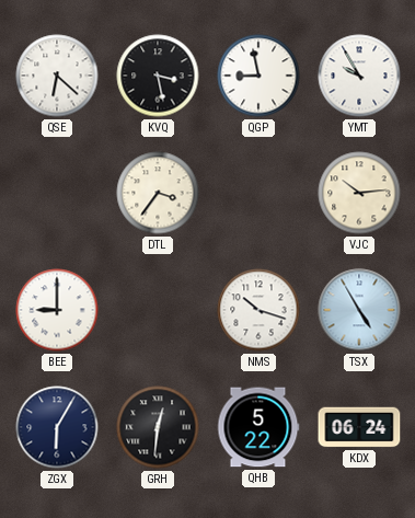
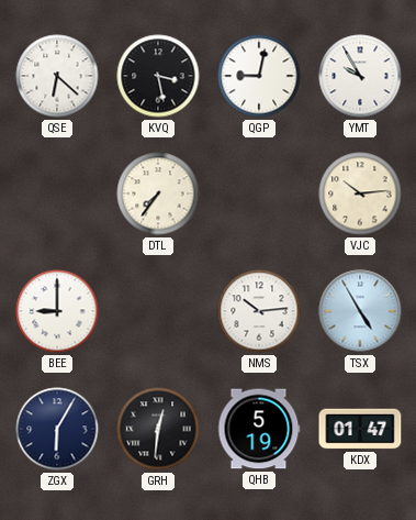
QGP: 8:58 -> 9:02
DTL: 3:36 -> 7:36
NMS: 10:18 -> 10:14
QHB: 5:22 -> 5:19
KDX: 06:24 -> 01:47
